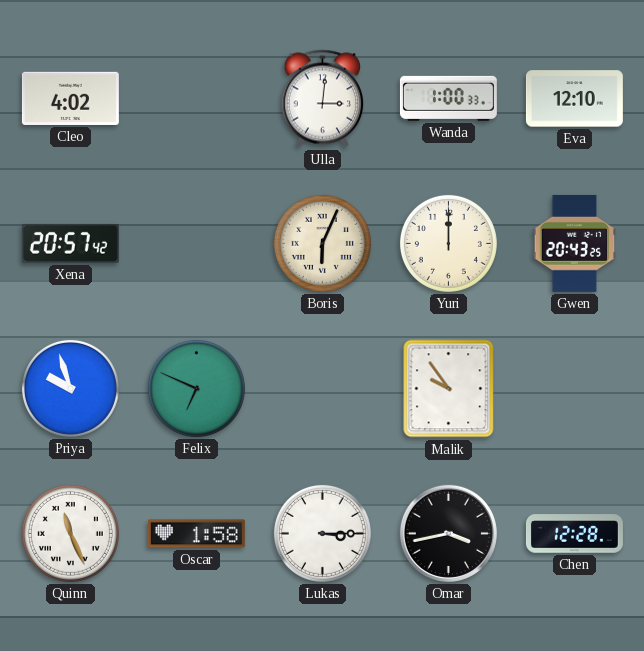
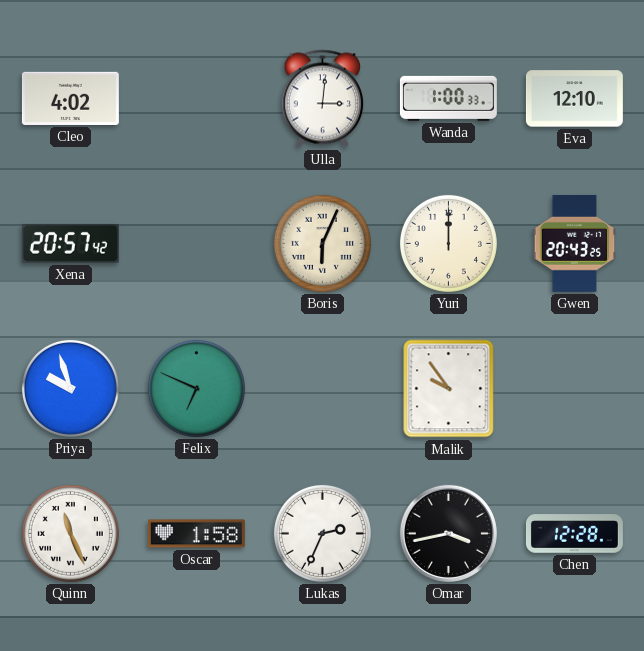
Lukas: 3:15 -> 2:34
